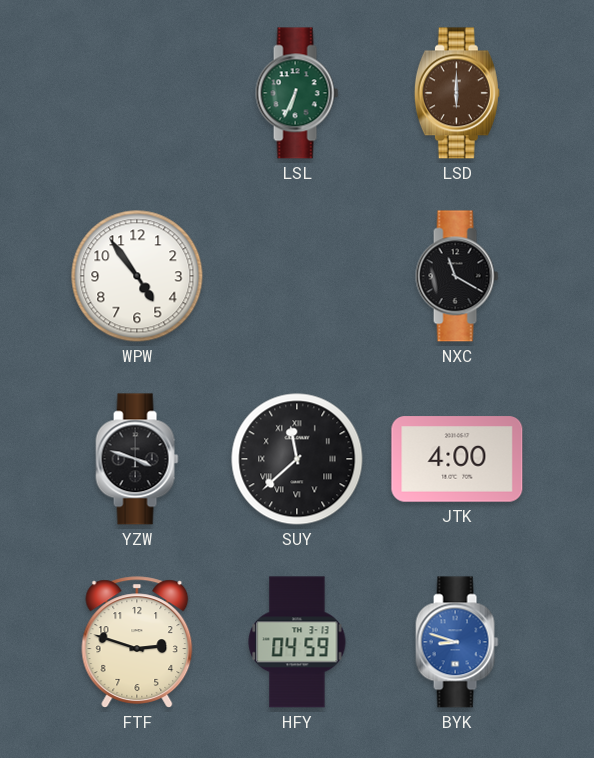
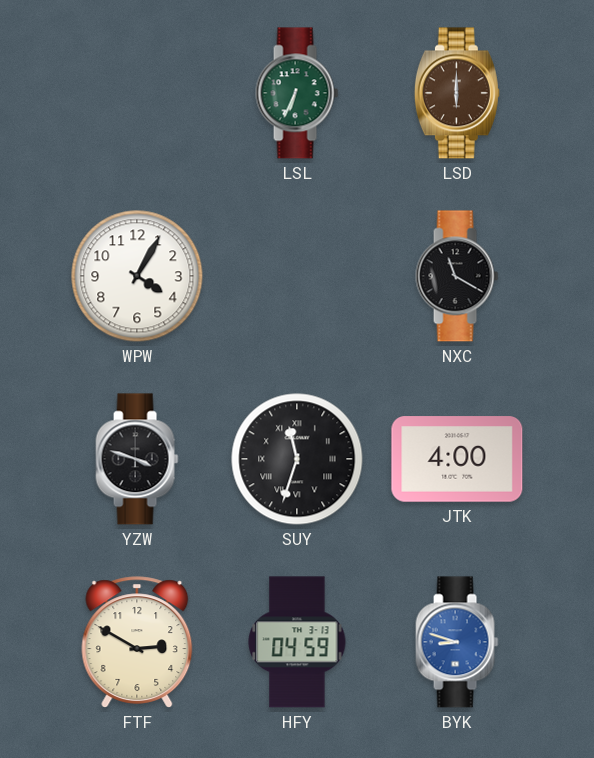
WPW: 4:54 -> 4:05
SUY: 11:38 -> 11:33
FTF: 2:48 -> 2:50
